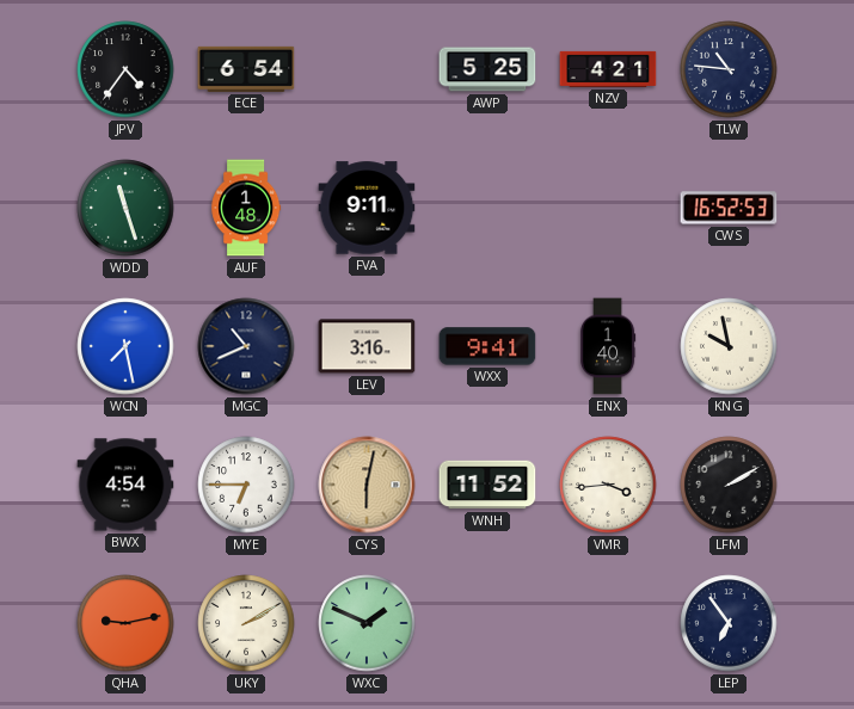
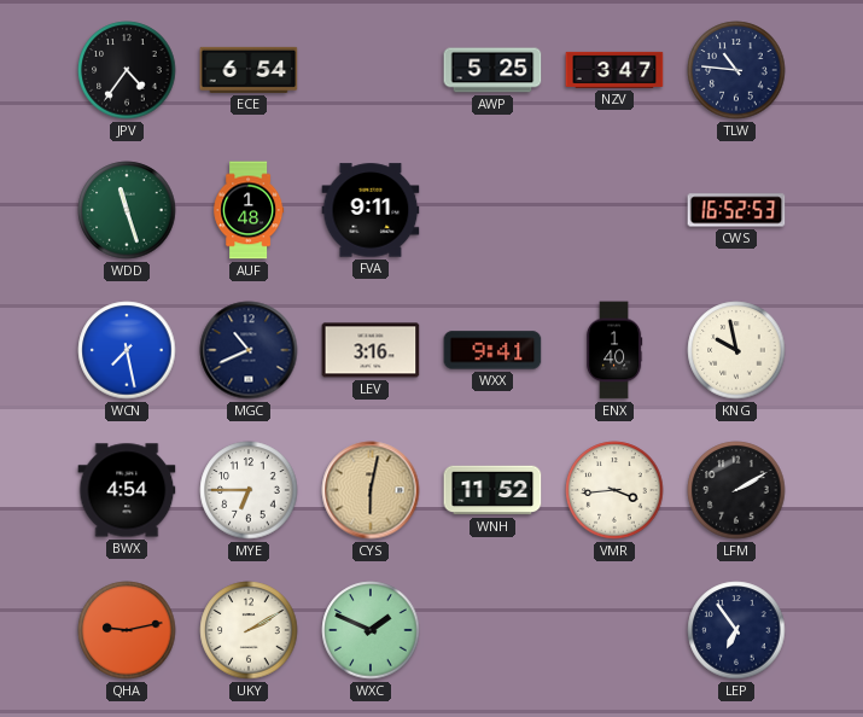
NZV: 4:21 -> 3:47
